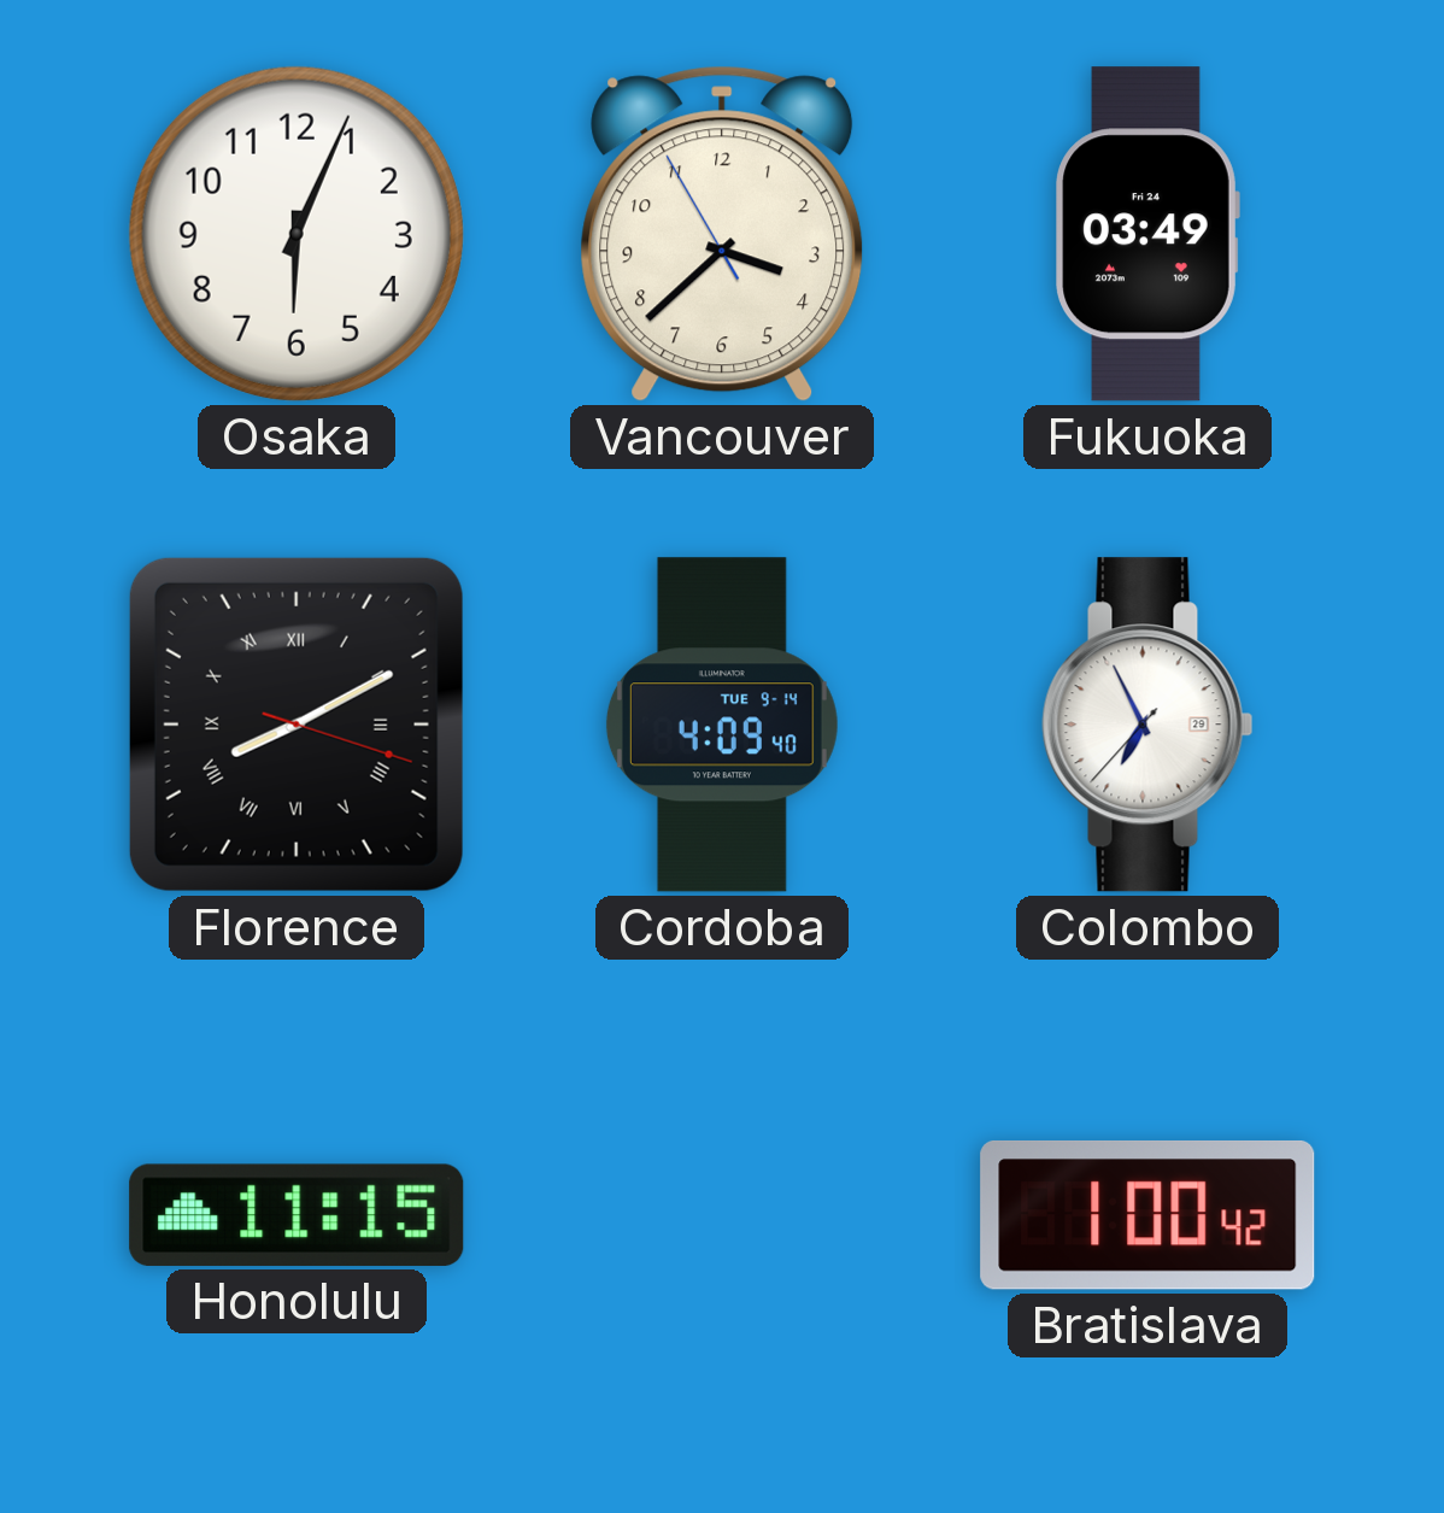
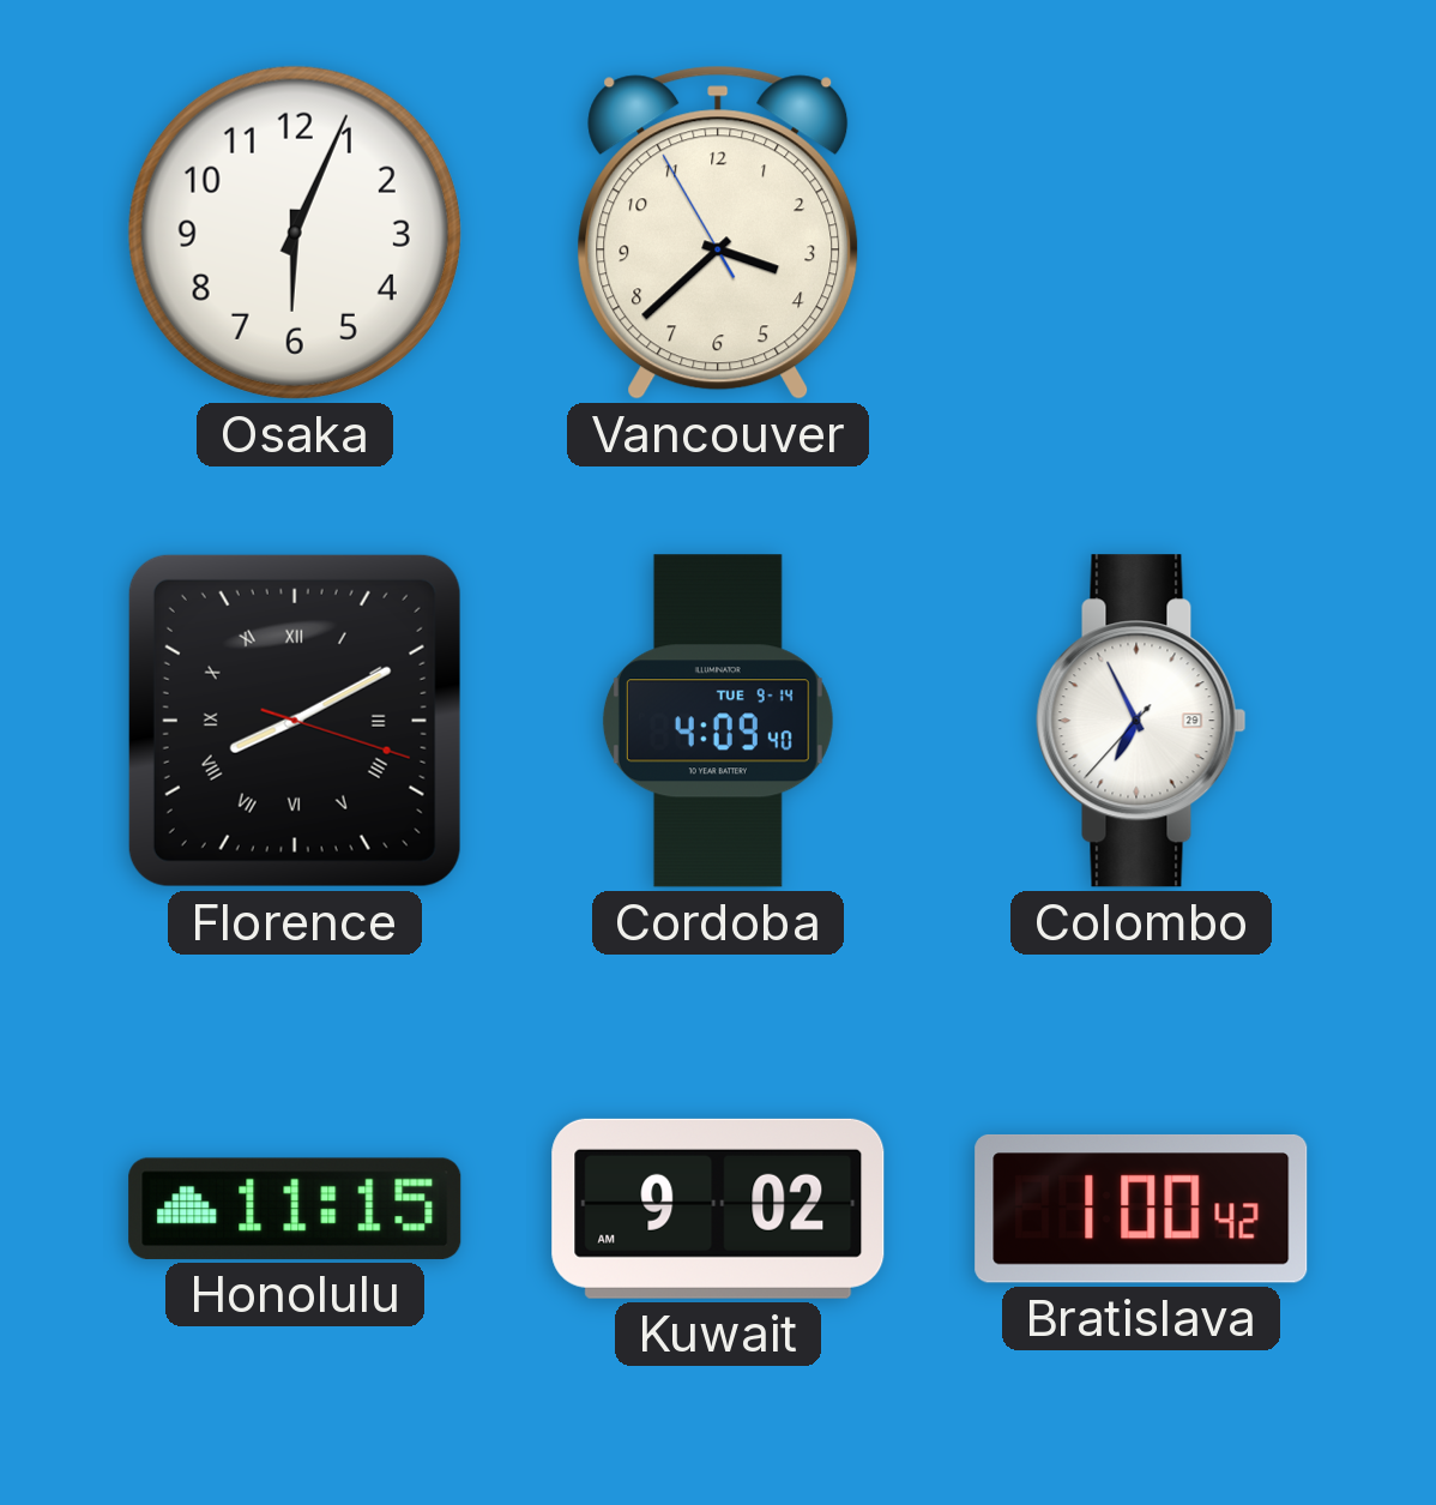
Fukuoka: 03:49 -> none
Kuwait: none -> 9:02
